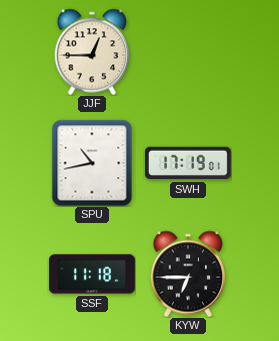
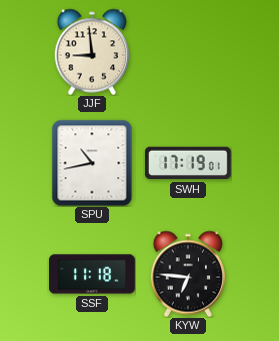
JJF: 12:45 -> 8:59
KYW: 6:45 -> 6:46
